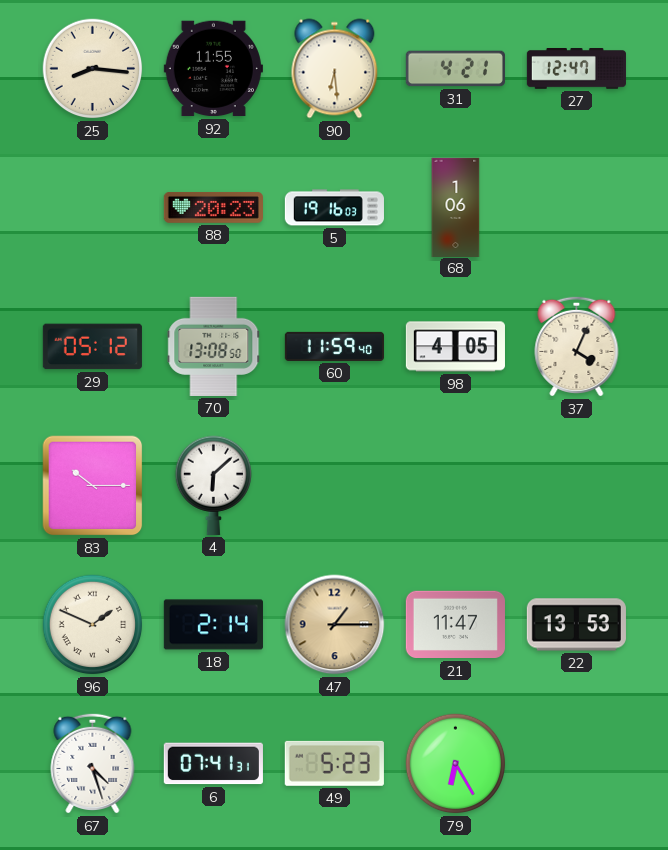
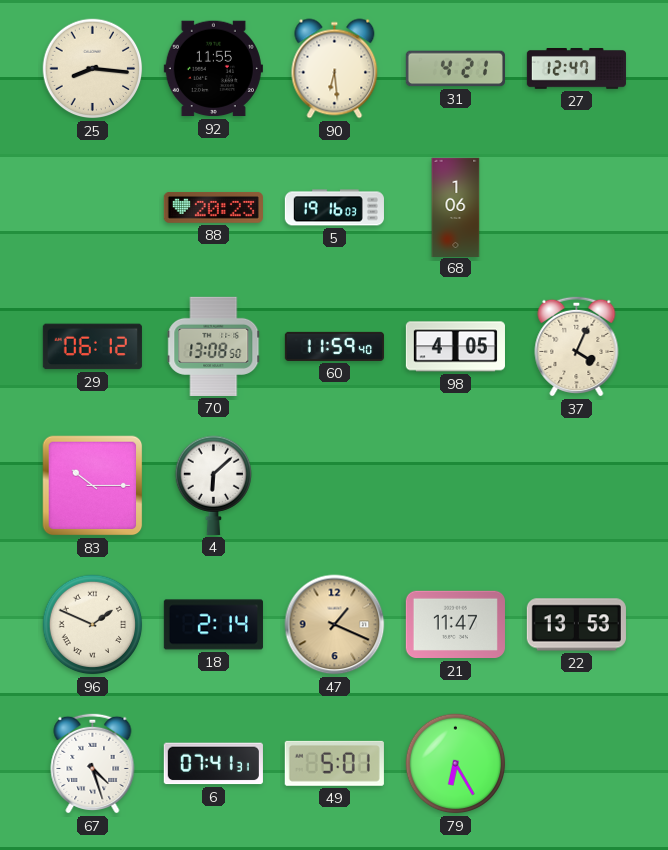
29: 05:12 -> 06:12
47: 1:15 -> 1:19
49: 5:23 -> 5:01
